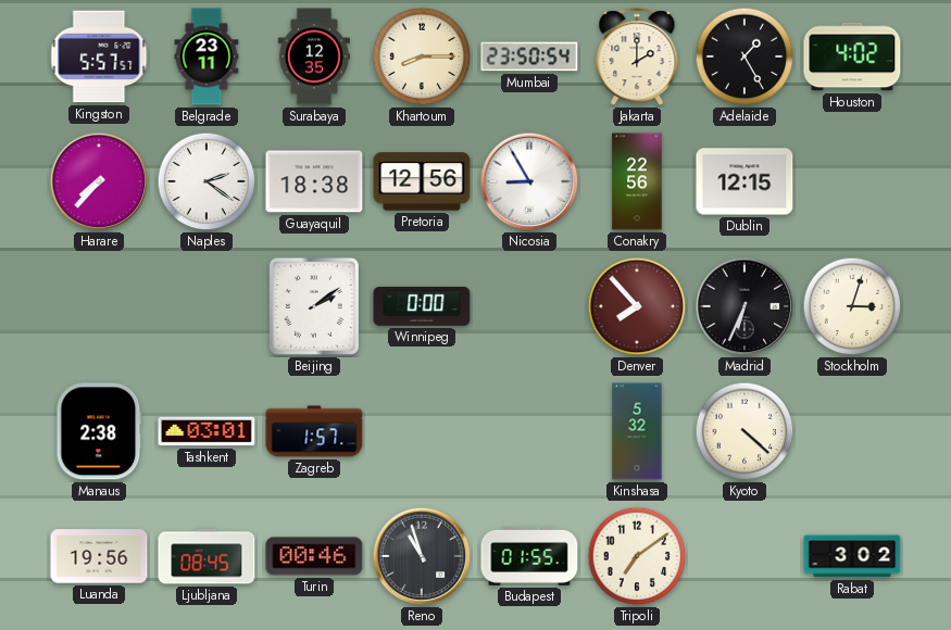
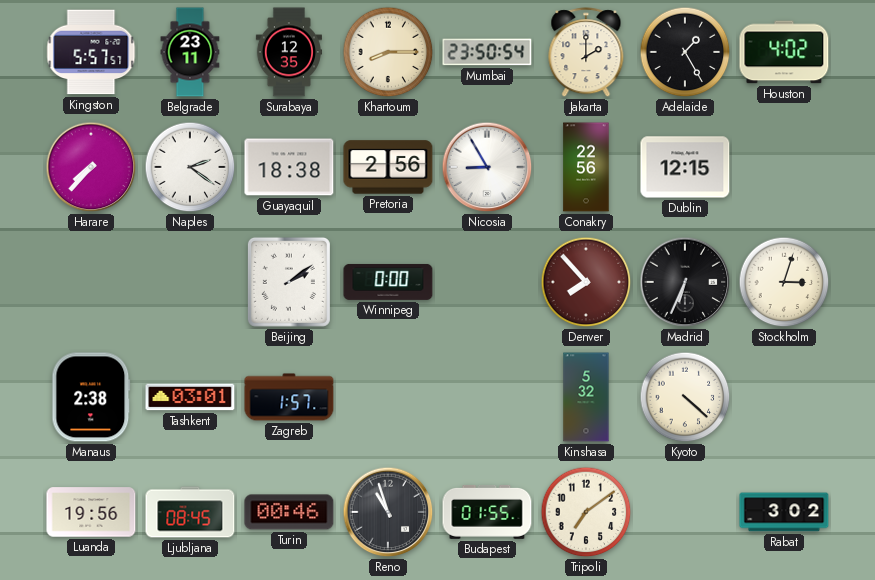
Pretoria: 12:56 -> 2:56
